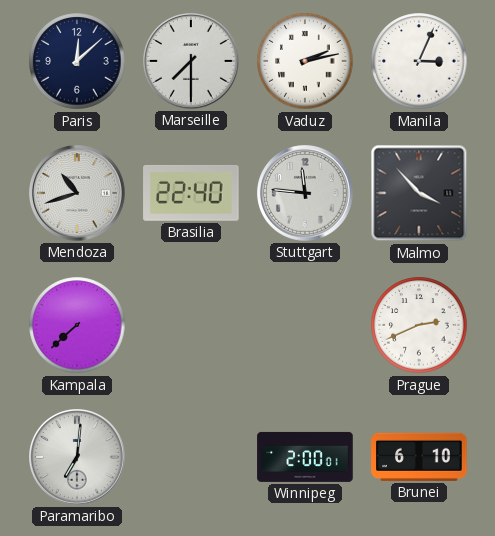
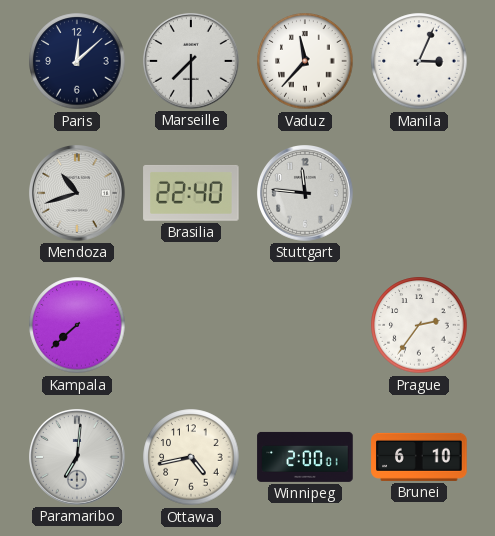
Vaduz: 2:13 -> 11:37
Malmo: 3:53 -> none
Prague: 2:41 -> 2:36
Ottawa: none -> 4:43
